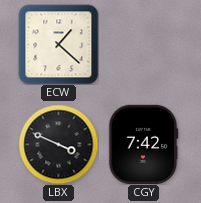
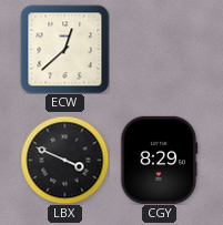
ECW: 1:22 -> 12:38
CGY: 7:42 -> 8:29
